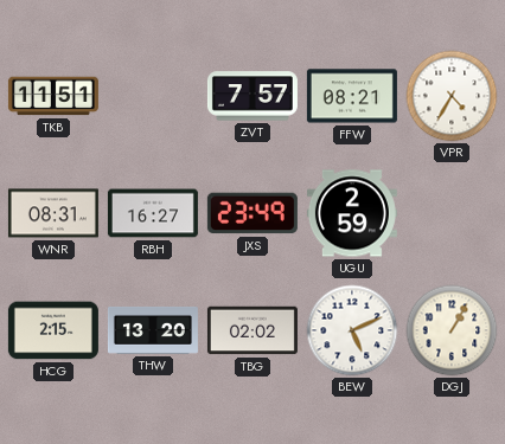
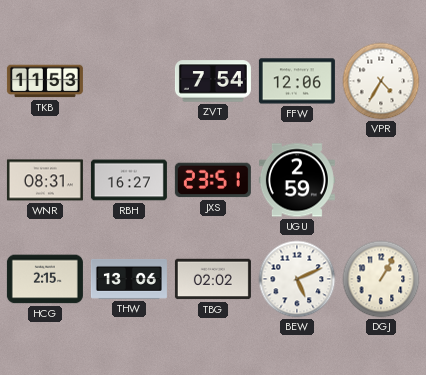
TKB: 11:51 -> 11:53
ZVT: 7:57 -> 7:54
FFW: 08:21 -> 12:06
JXS: 23:49 -> 23:51
THW: 13:20 -> 13:06
